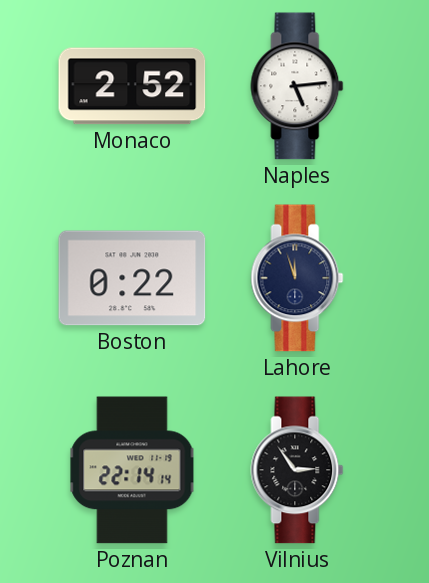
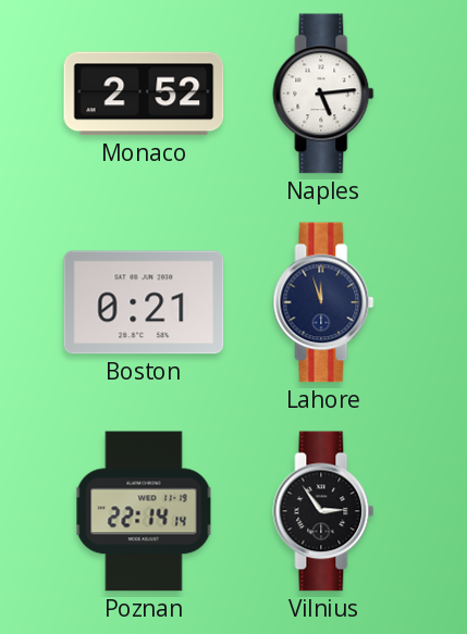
Boston: 0:22 -> 0:21
